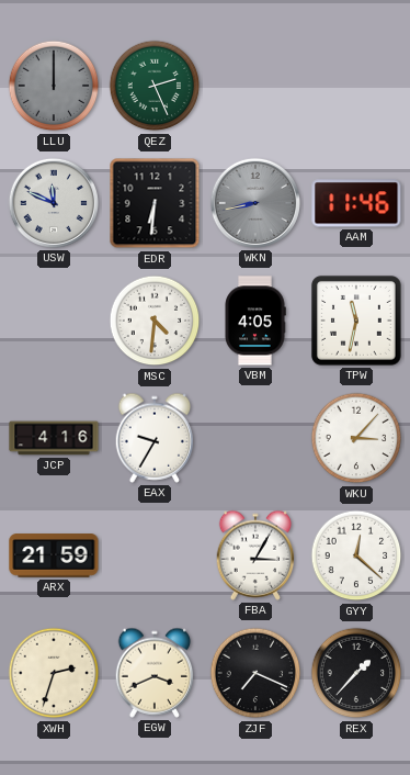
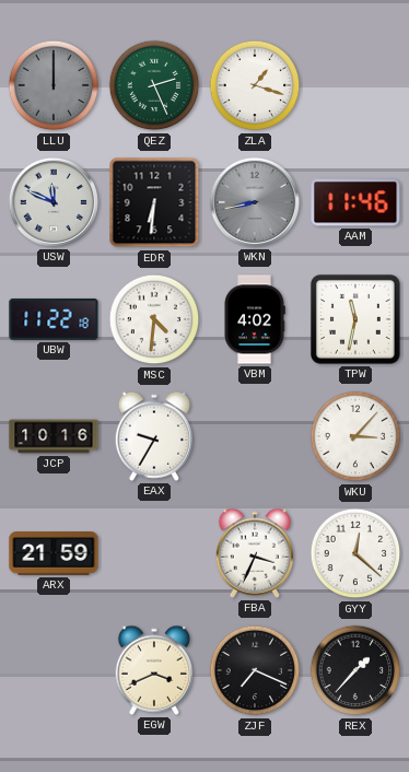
ZLA: none -> 1:18
UBW: none -> 11:22
VBM: 4:05 -> 4:02
JCP: 4:16 -> 10:16
FBA: 3:05 -> 3:34
XWH: 2:33 -> none
